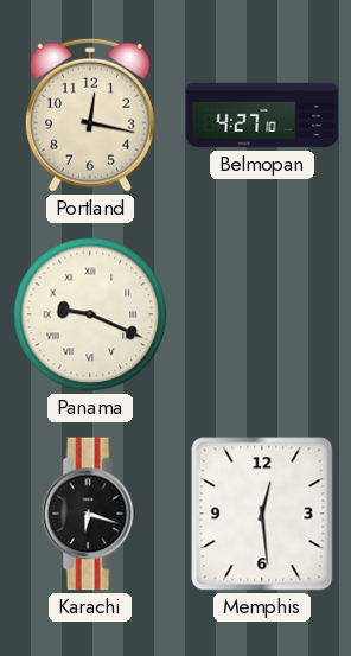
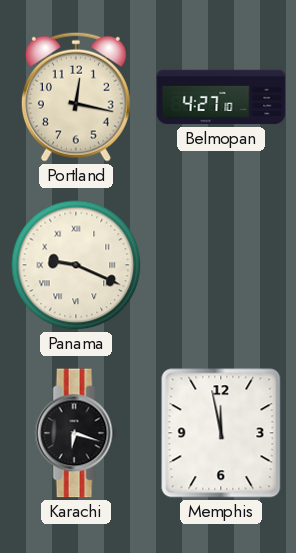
Memphis: 12:29 -> 11:58
